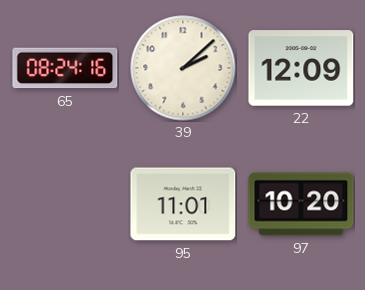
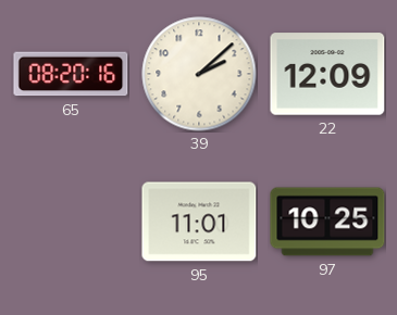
65: 08:24 -> 08:20
97: 10:20 -> 10:25
